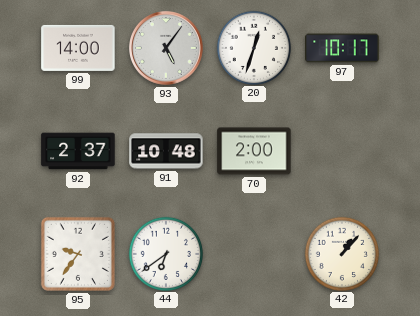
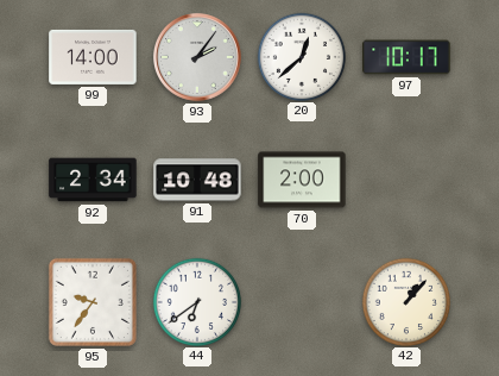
93: 5:06 -> 2:06
20: 12:33 -> 12:38
92: 2:37 -> 2:34
